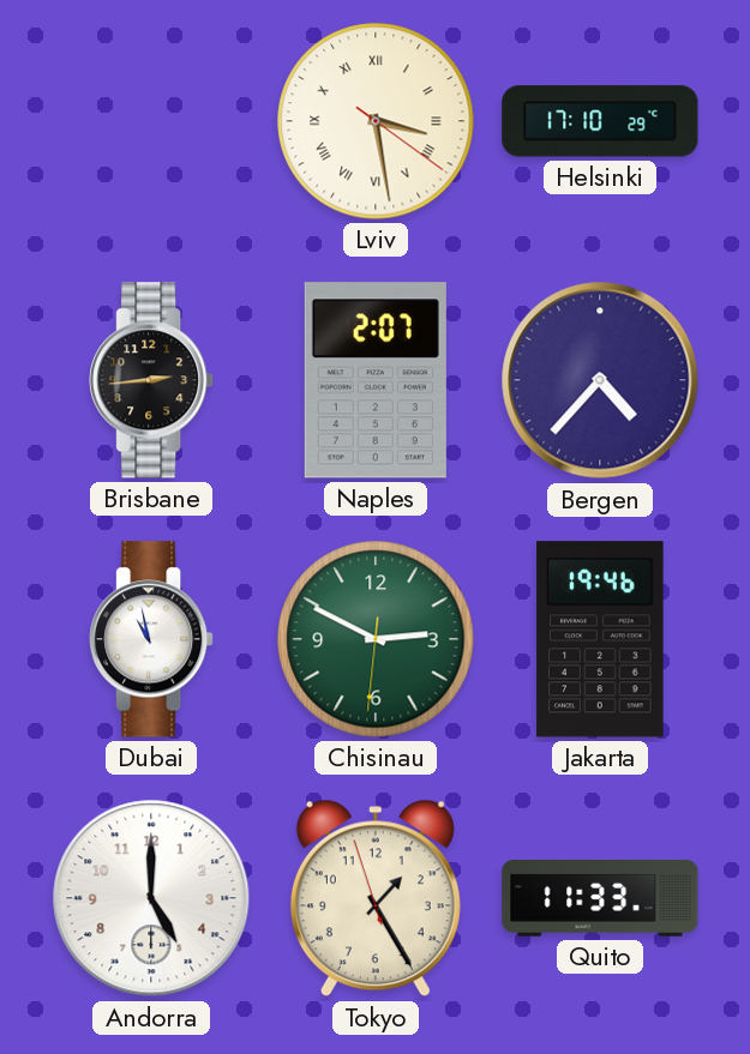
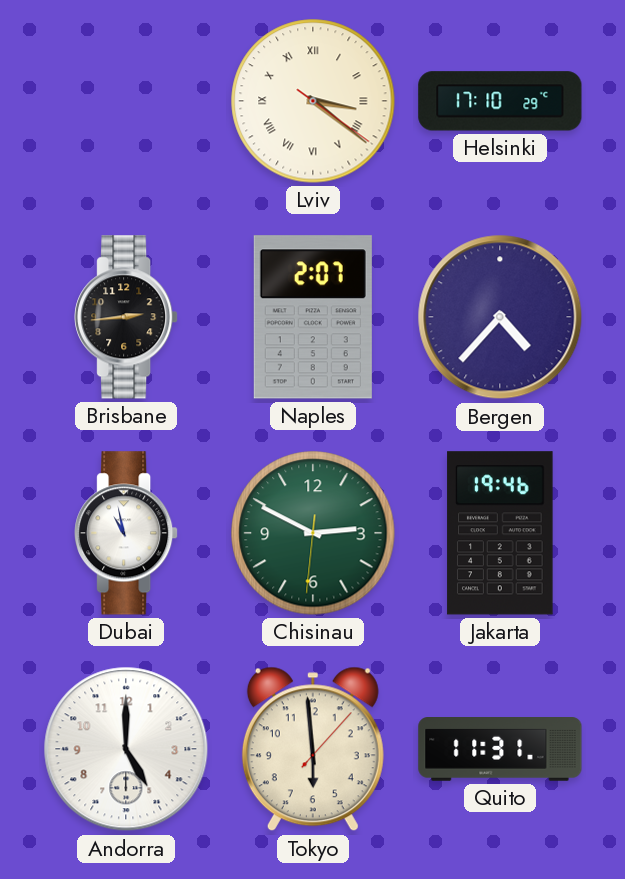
Lviv: 3:28 -> 3:21
Tokyo: 1:24 -> 5:59
Quito: 11:33 -> 11:31
